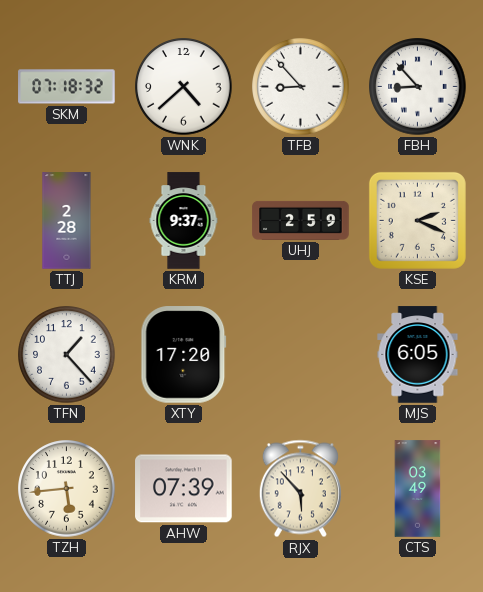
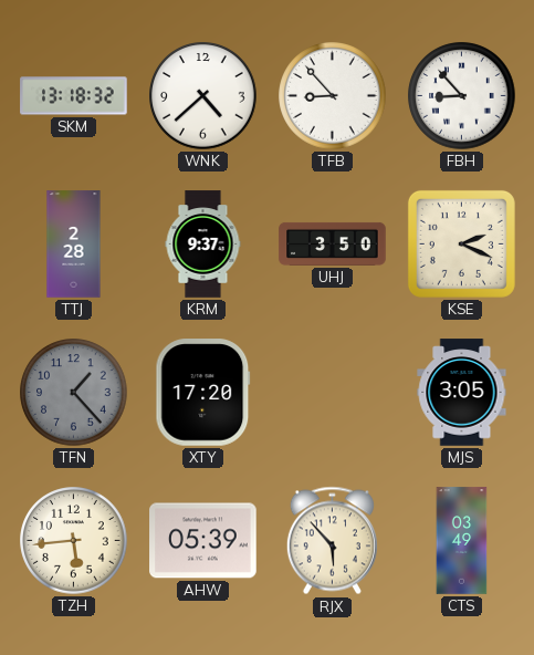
SKM: 07:18 -> 13:18
UHJ: 2:59 -> 3:50
TFN dial: white -> grey
MJS: 6:05 -> 3:05
AHW: 07:39 -> 05:39
